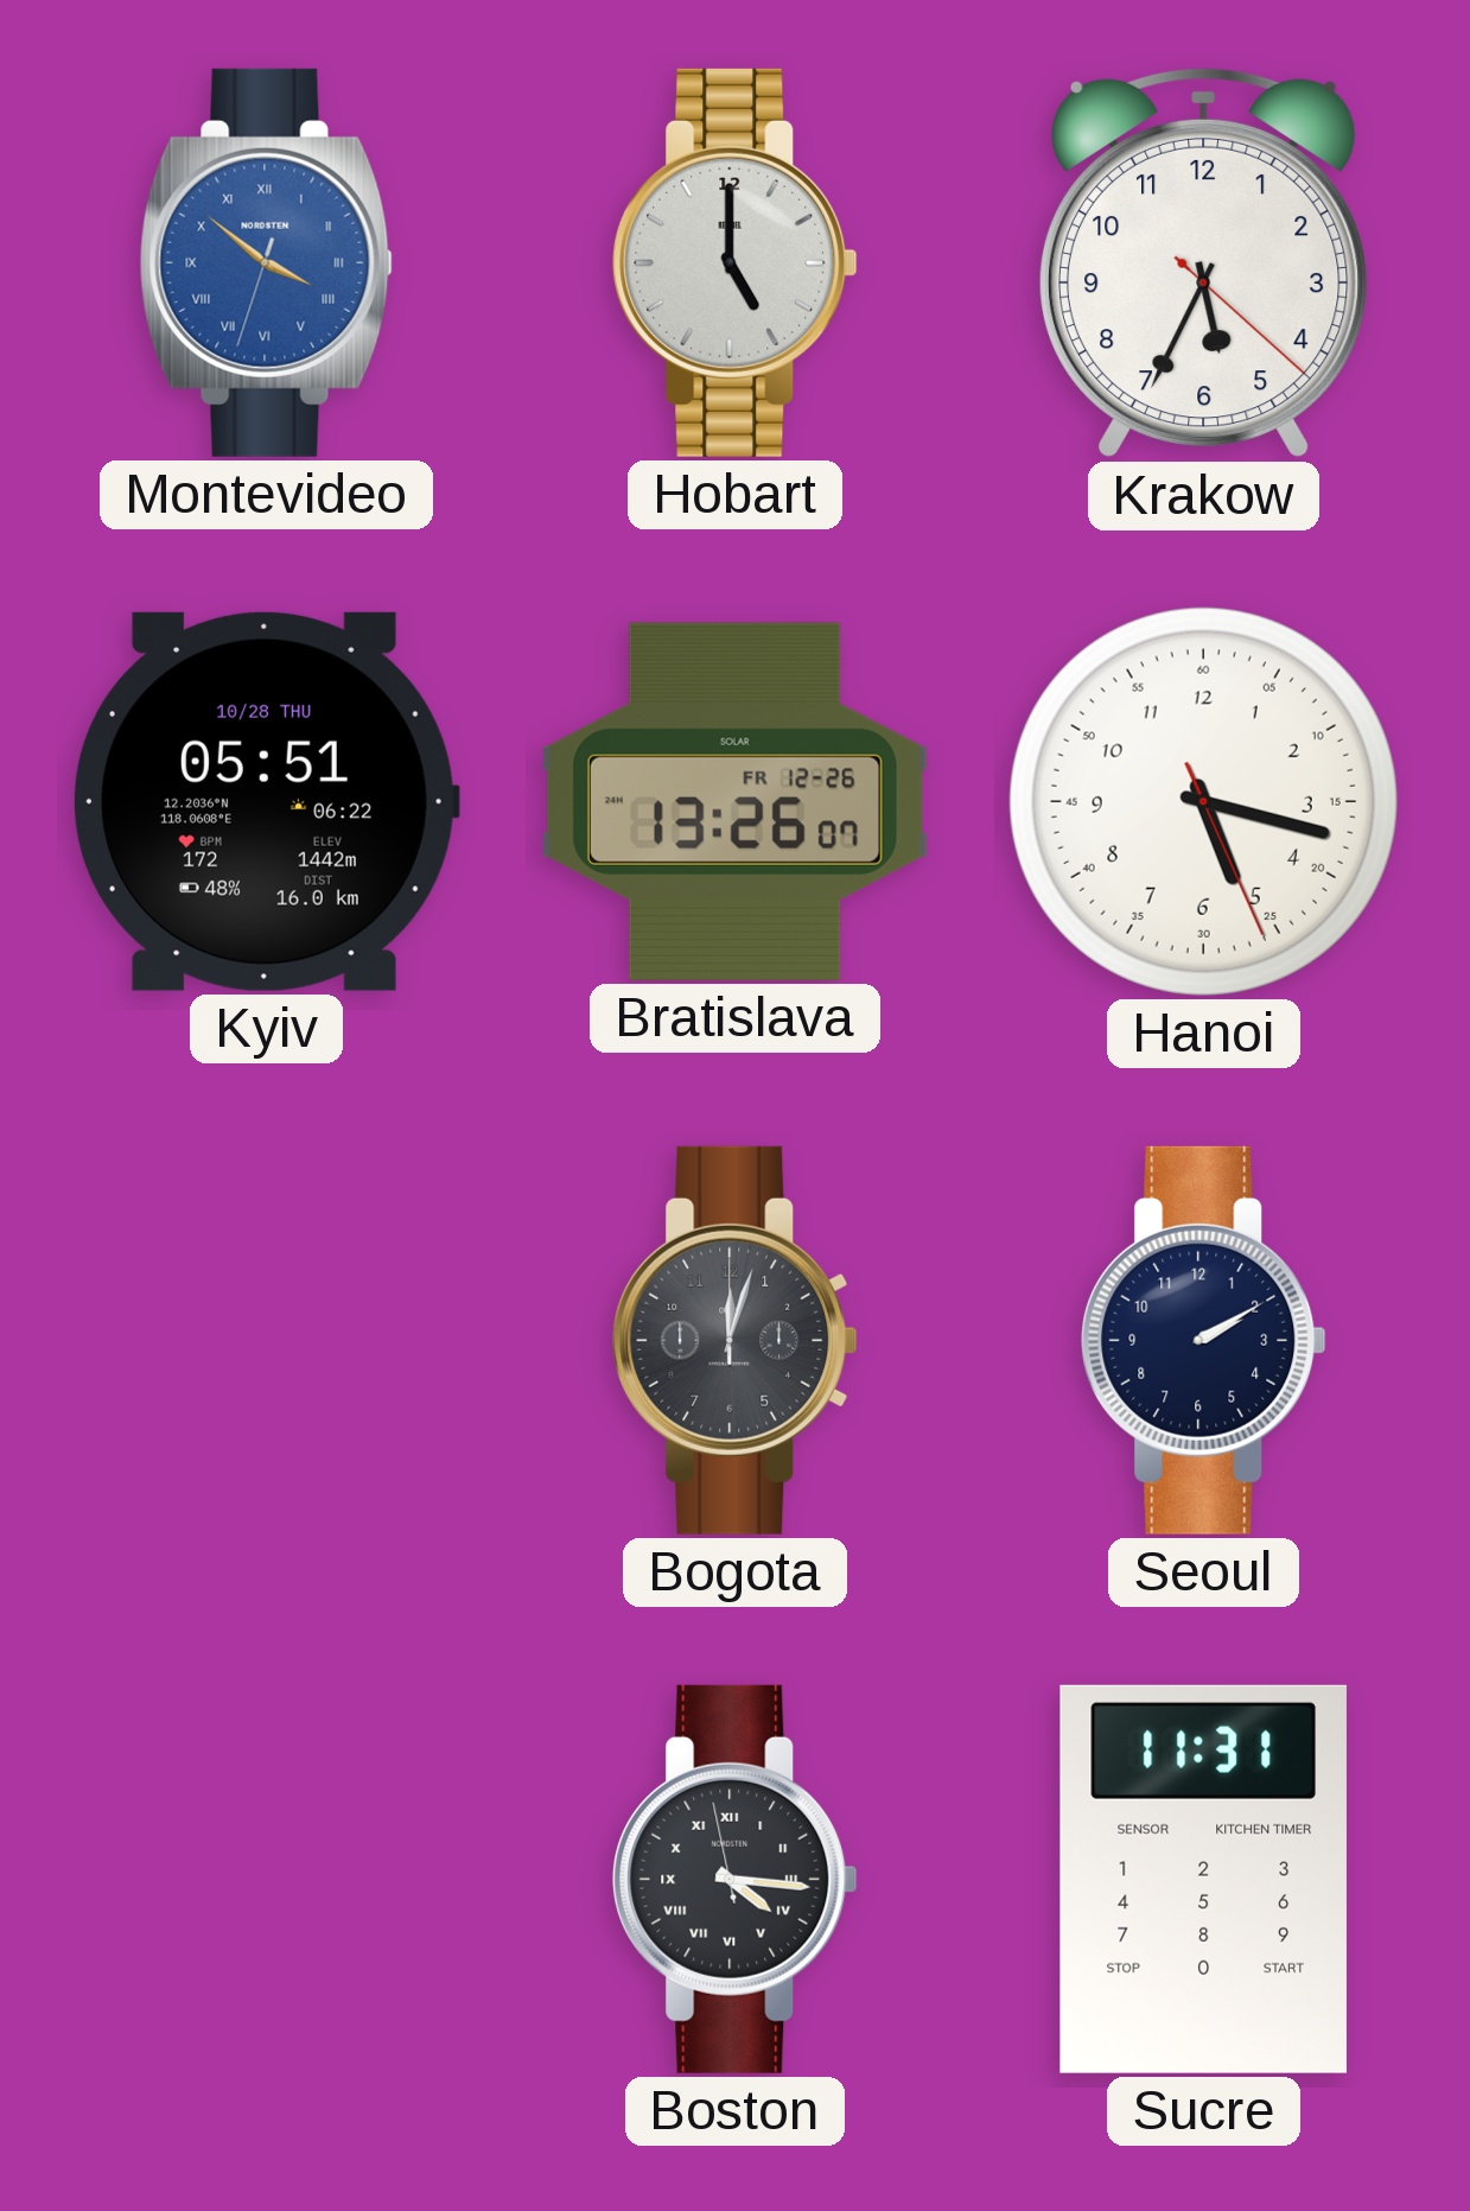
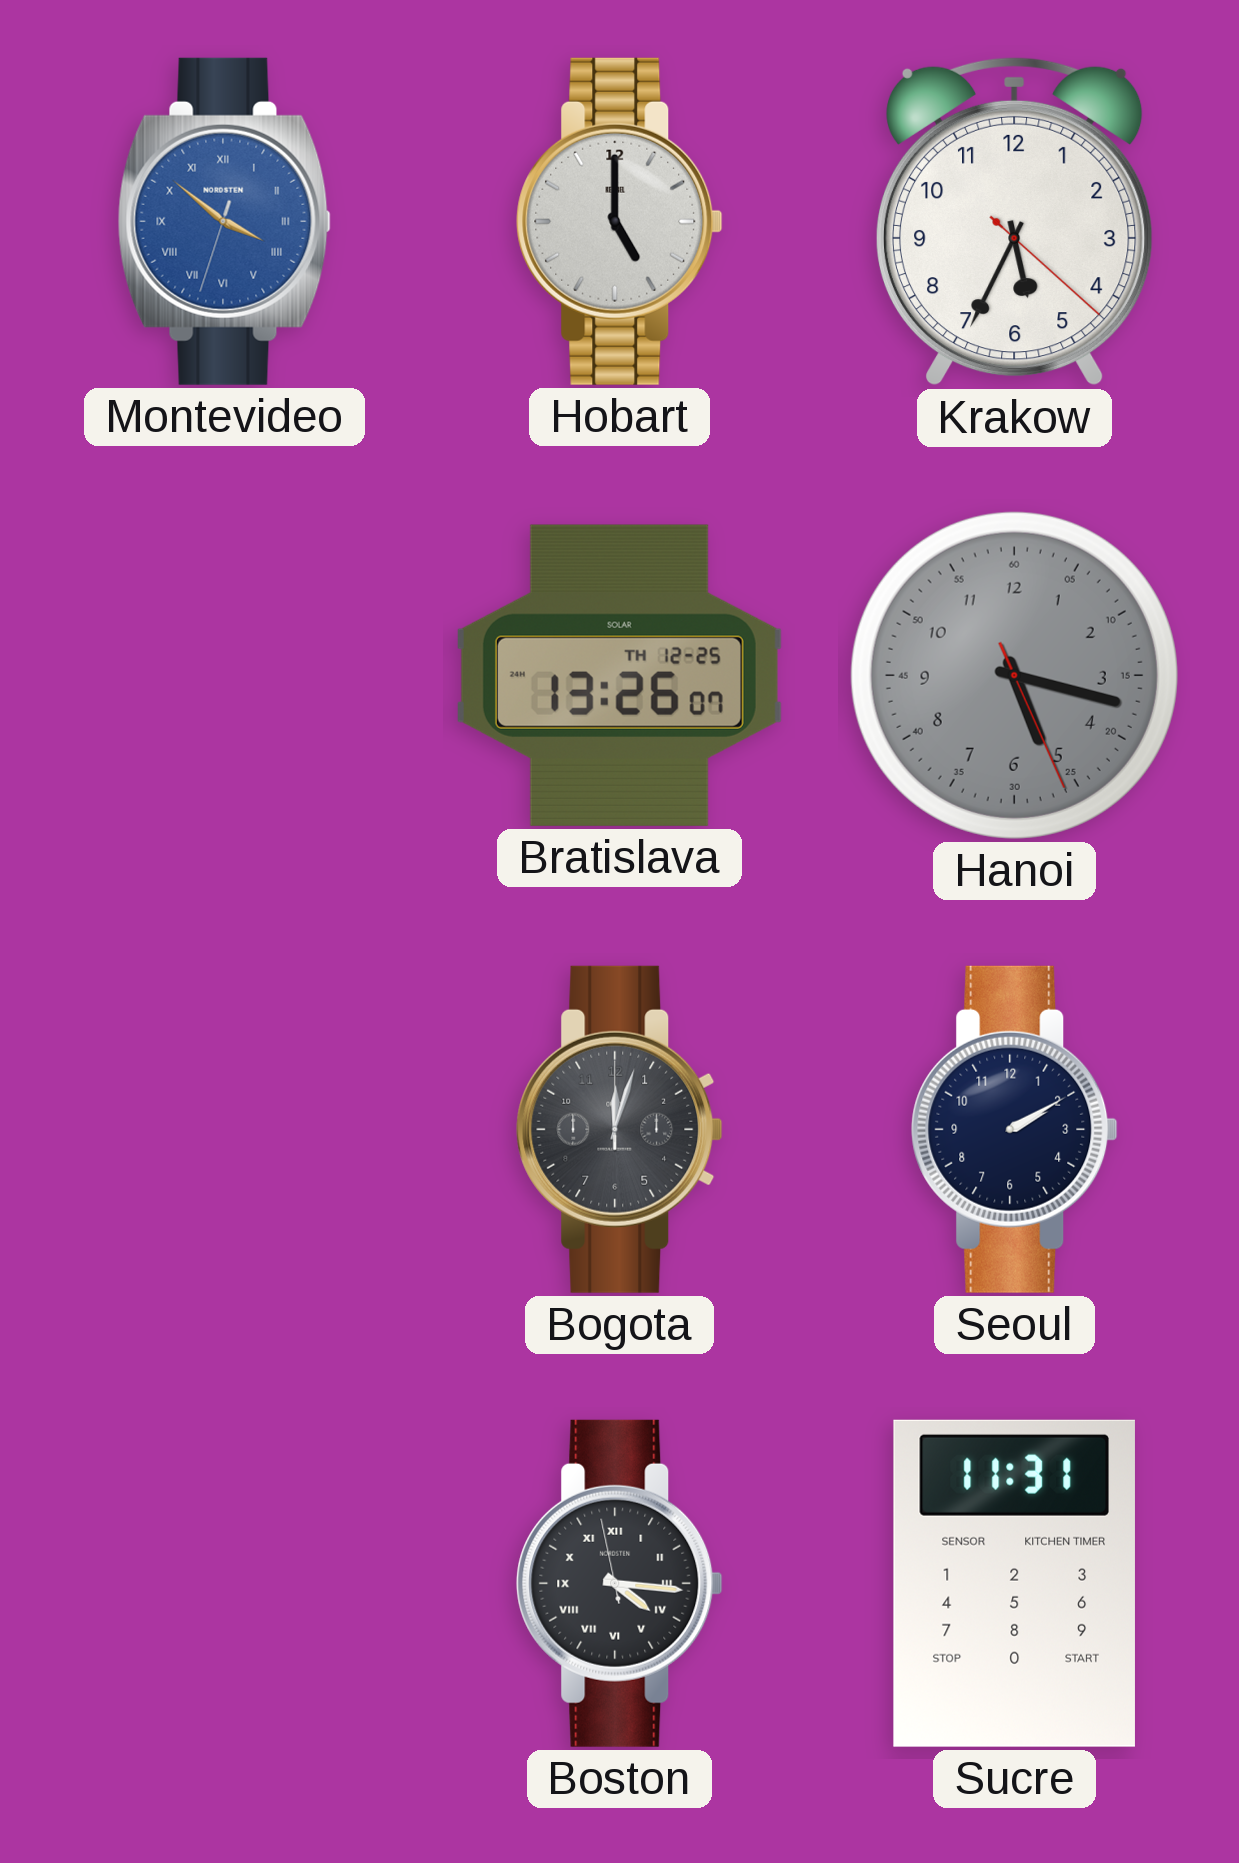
Kyiv: 05:51 -> none
Bratislava date: FR 12-26 -> TH 12-25
Hanoi dial: white -> grey
